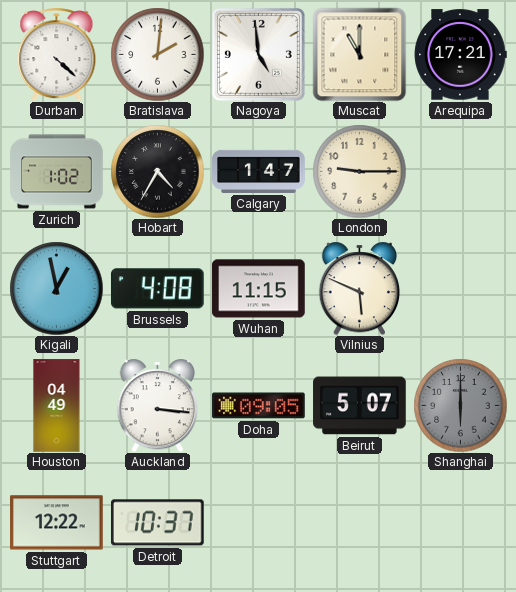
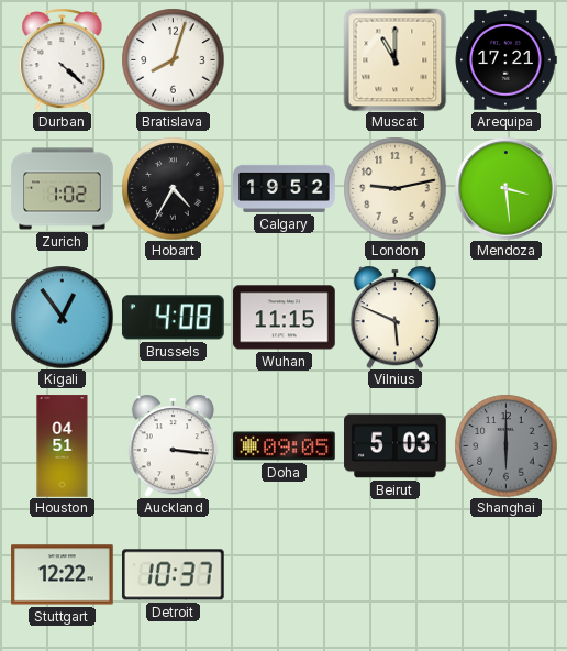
Bratislava: 2:01 -> 8:03
Nagoya: 4:59 -> none
Calgary: 1:47 -> 19:52
London: 9:15 -> 9:13
Mendoza: none -> 3:29
Kigali: 12:58 -> 12:54
Houston: 04:49 -> 04:51
Beirut: 5:07 -> 5:03
